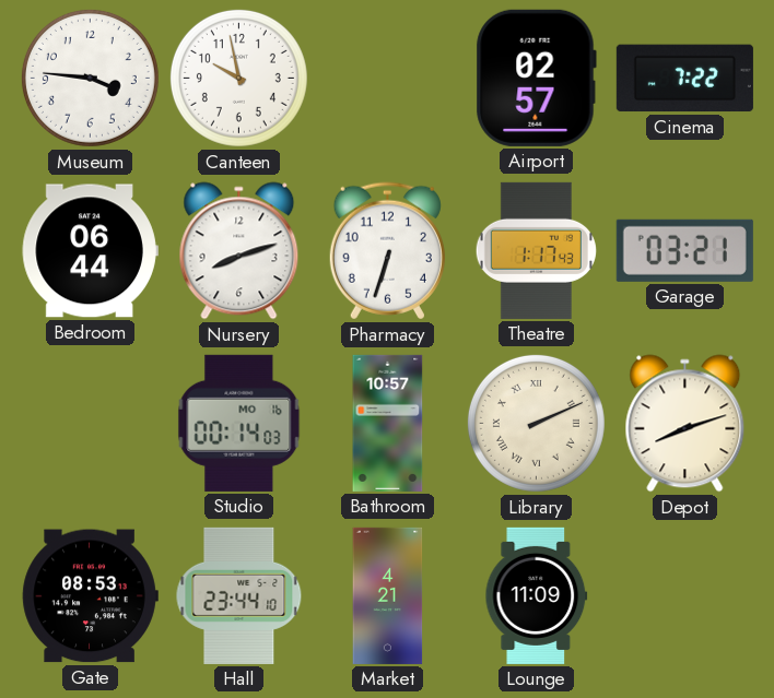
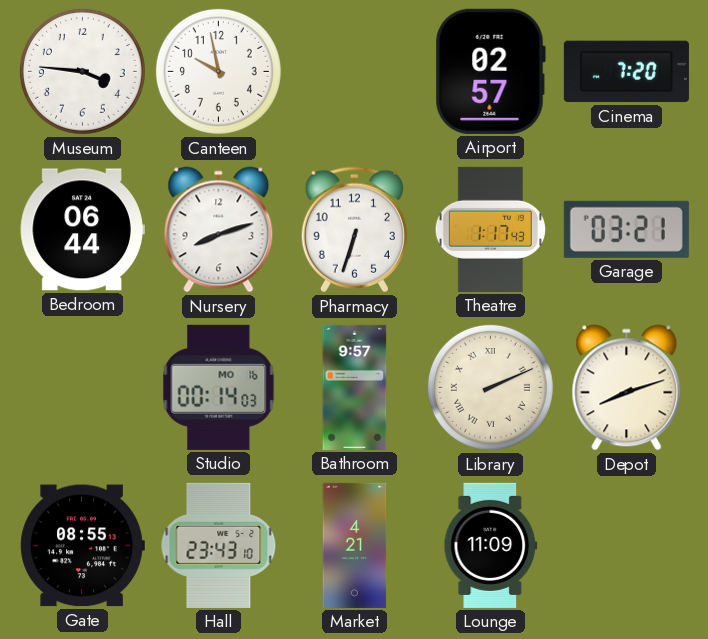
Cinema: 7:22 -> 7:20
Bathroom: 10:57 -> 9:57
Gate: 08:53 -> 08:55
Hall: 23:44 -> 23:43
